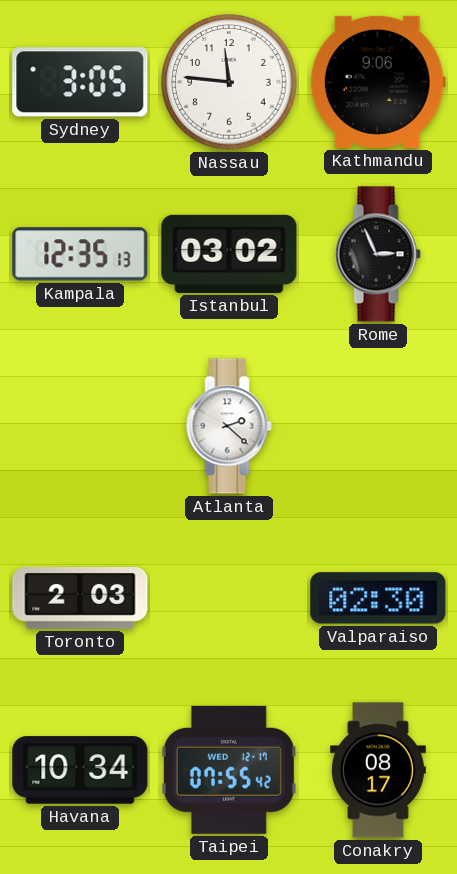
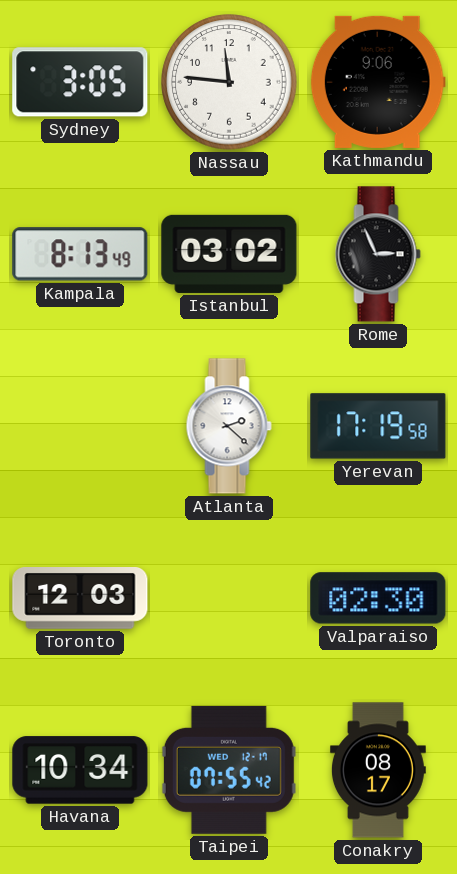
Kampala: 12:35 -> 8:13
Yerevan: none -> 17:19
Toronto: 2:03 -> 12:03
